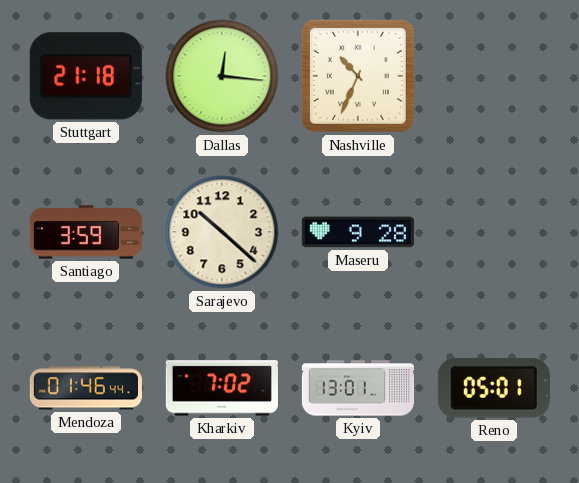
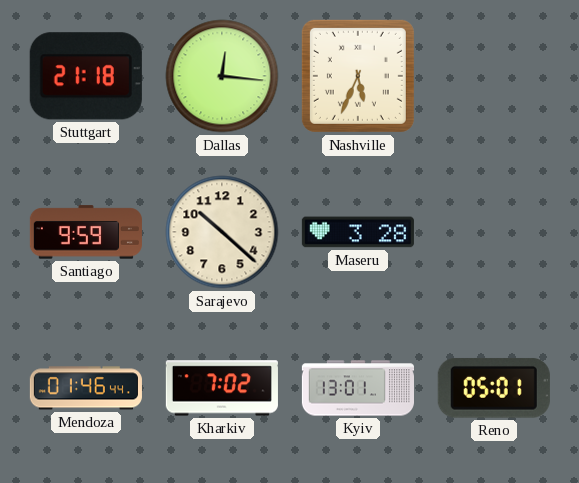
Nashville: 10:34 -> 5:34
Santiago: 3:59 -> 9:59
Maseru: 9:28 -> 3:28
